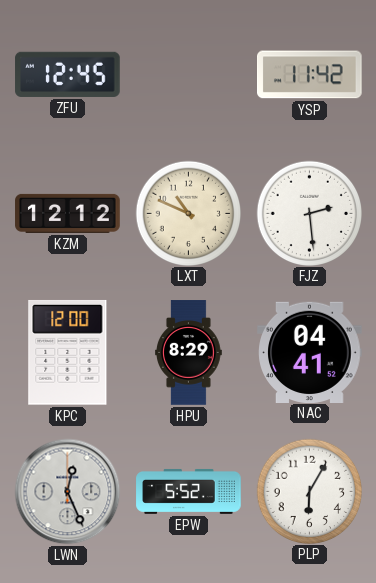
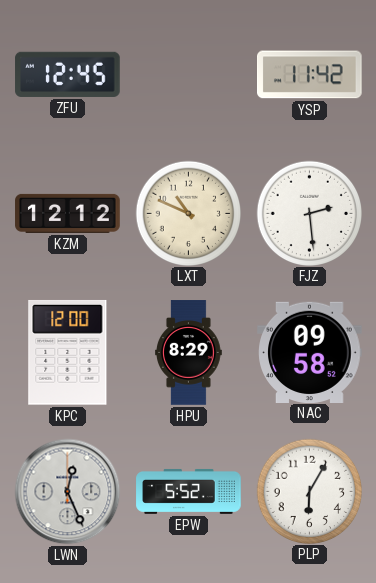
NAC: 04:41 -> 09:58
